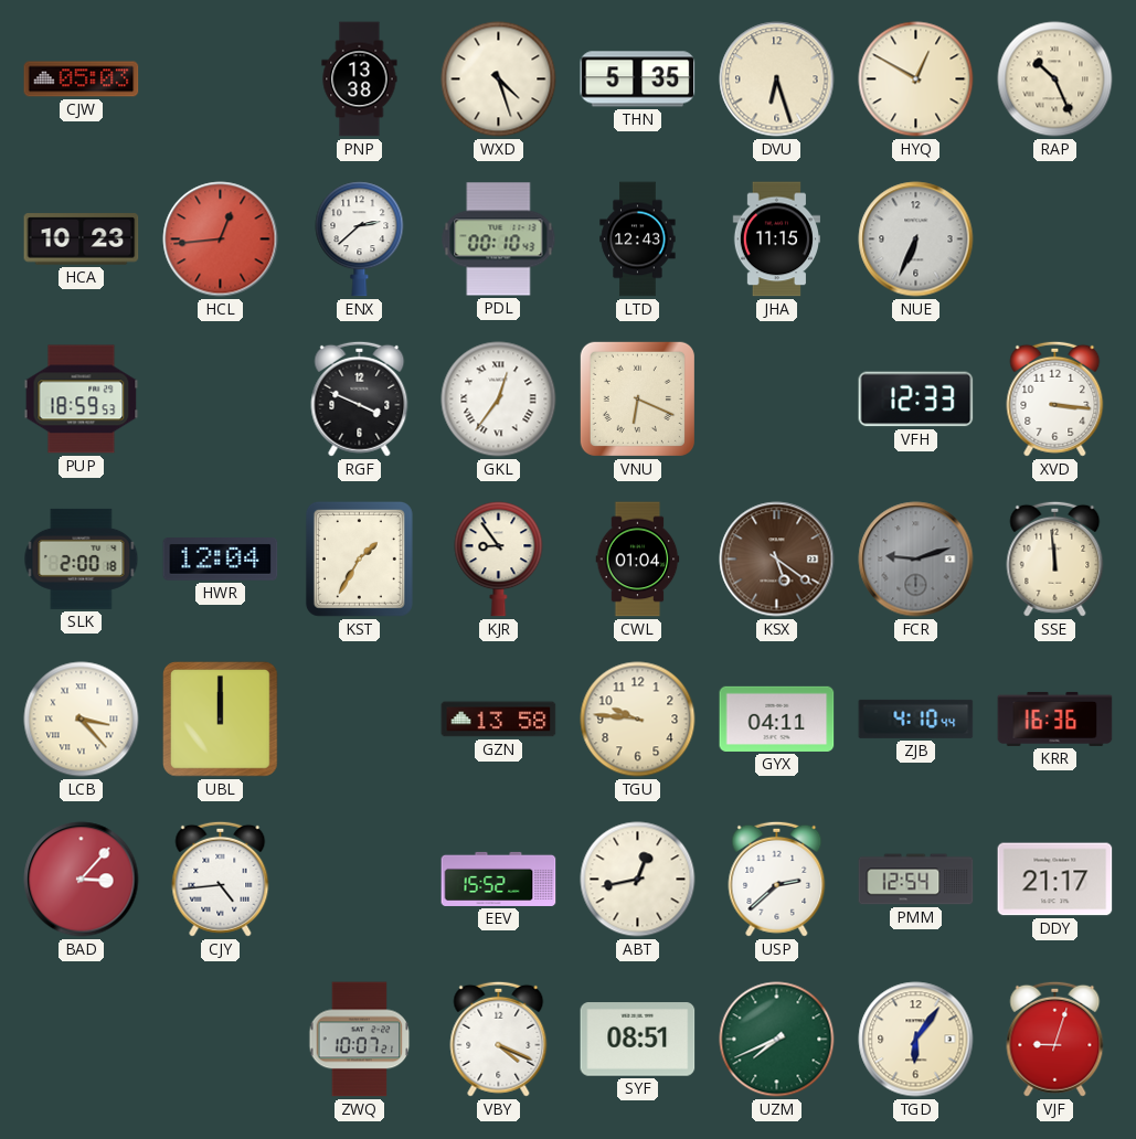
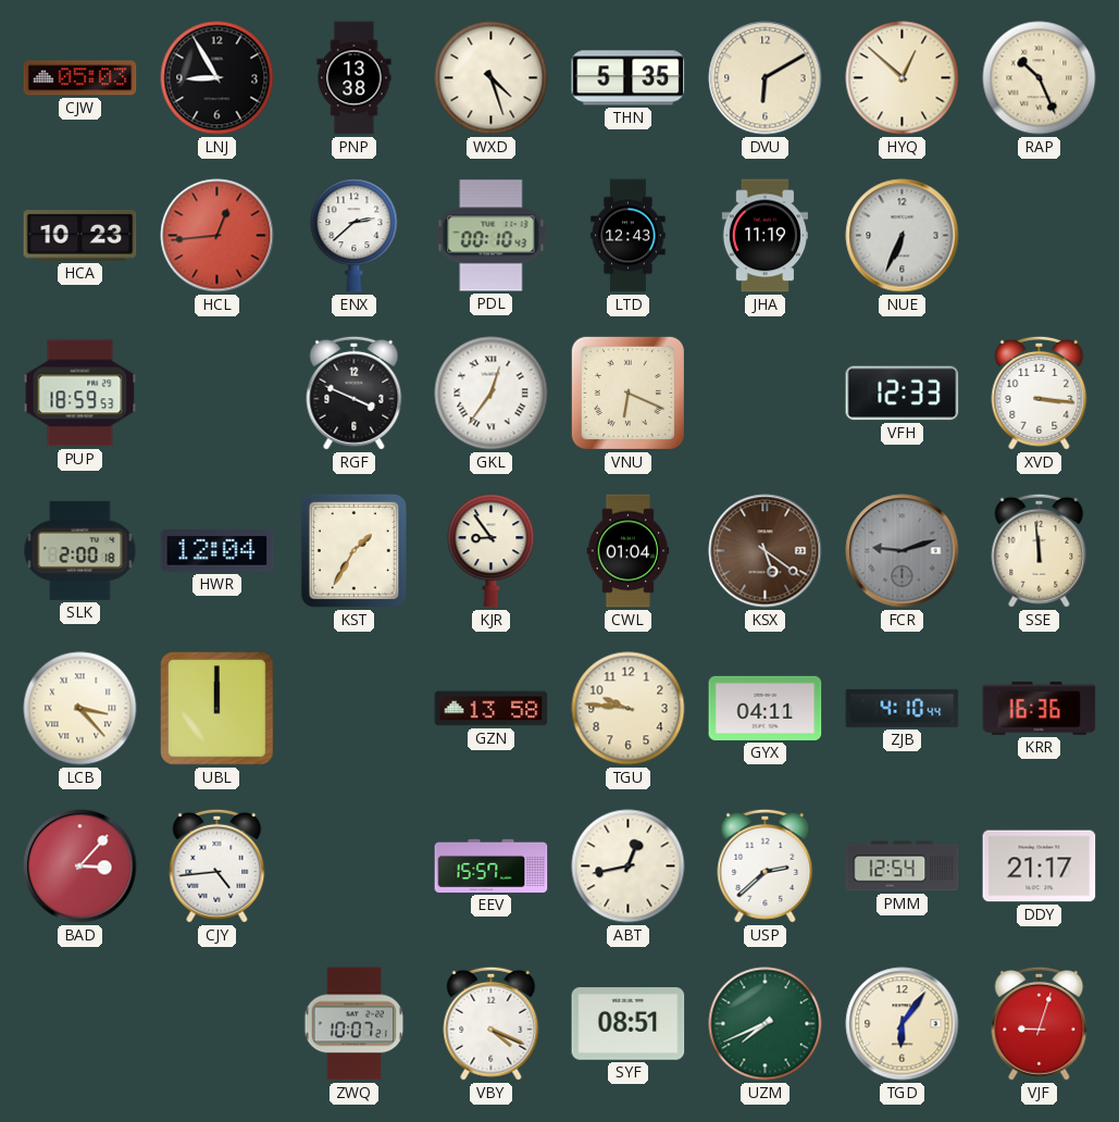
LNJ: none -> 8:55
DVU: 6:27 -> 6:10
HYQ: 12:50 -> 12:52
JHA: 11:15 -> 11:19
EEV: 15:52 -> 15:57
